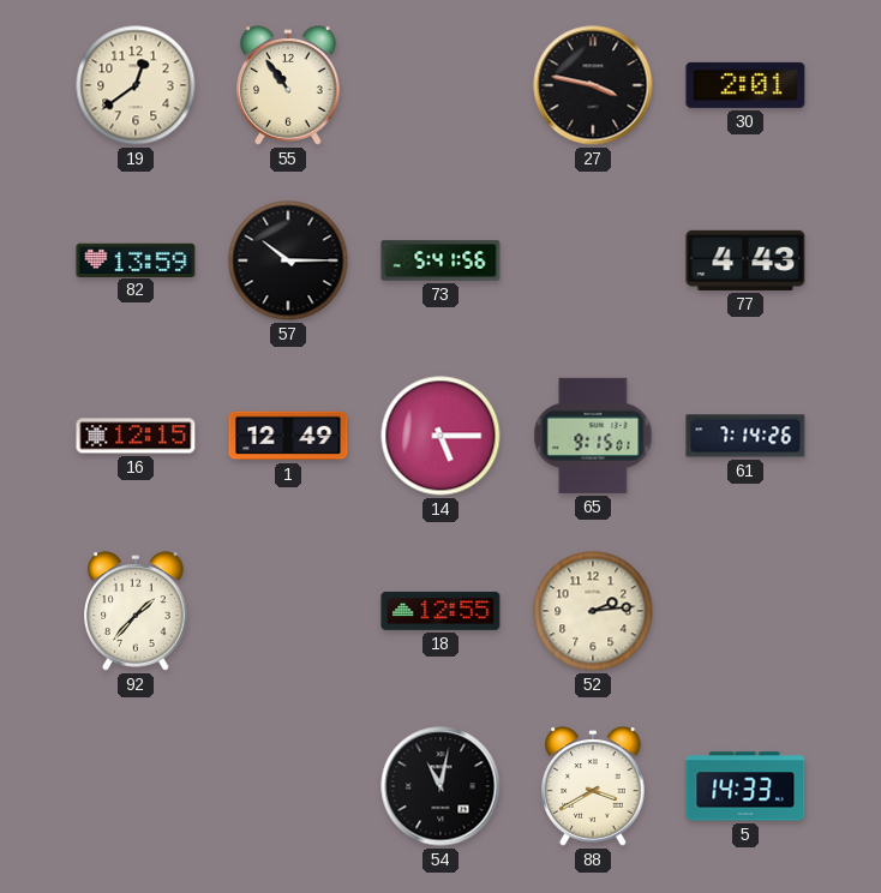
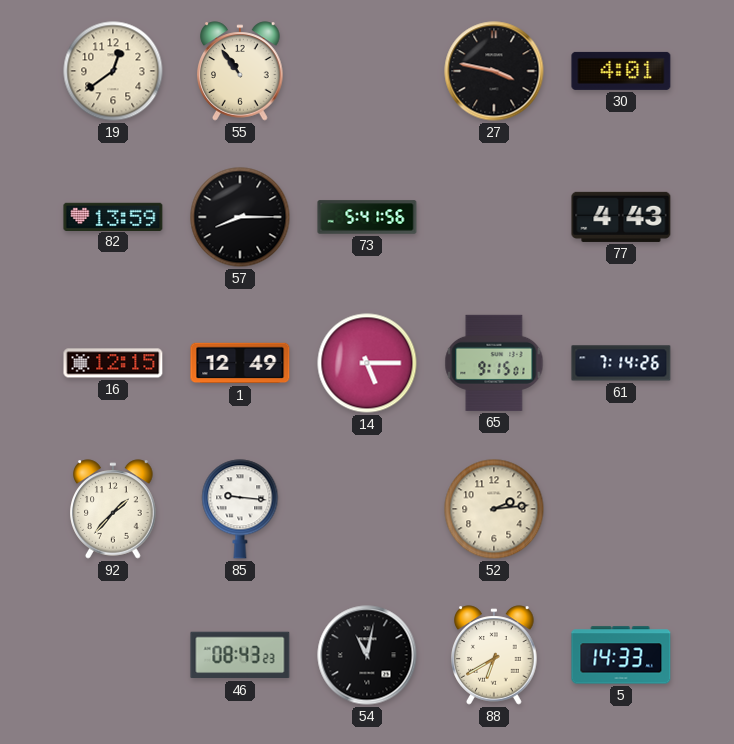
30: 2:01 -> 4:01
57: 10:15 -> 8:15
85: none -> 9:16
18: 12:55 -> none
46: none -> 08:43
88: 3:40 -> 6:40
